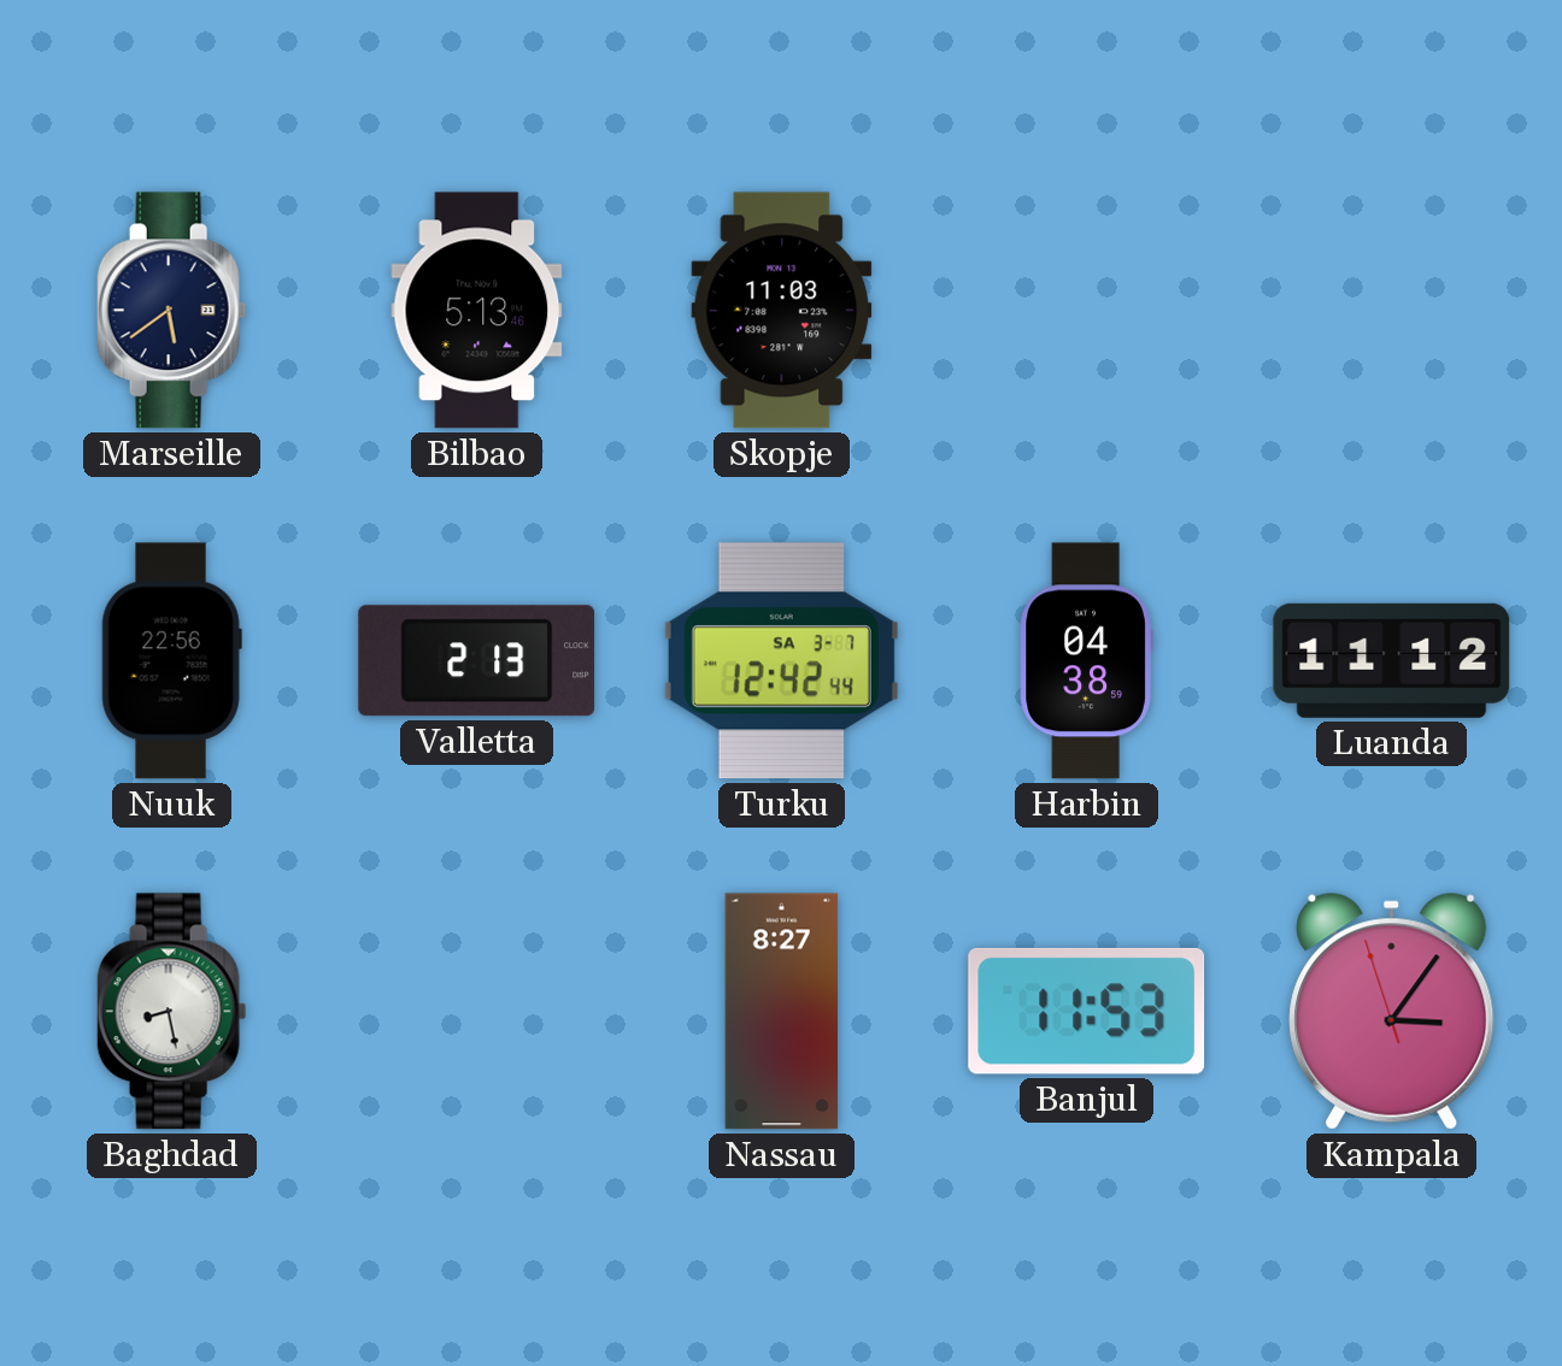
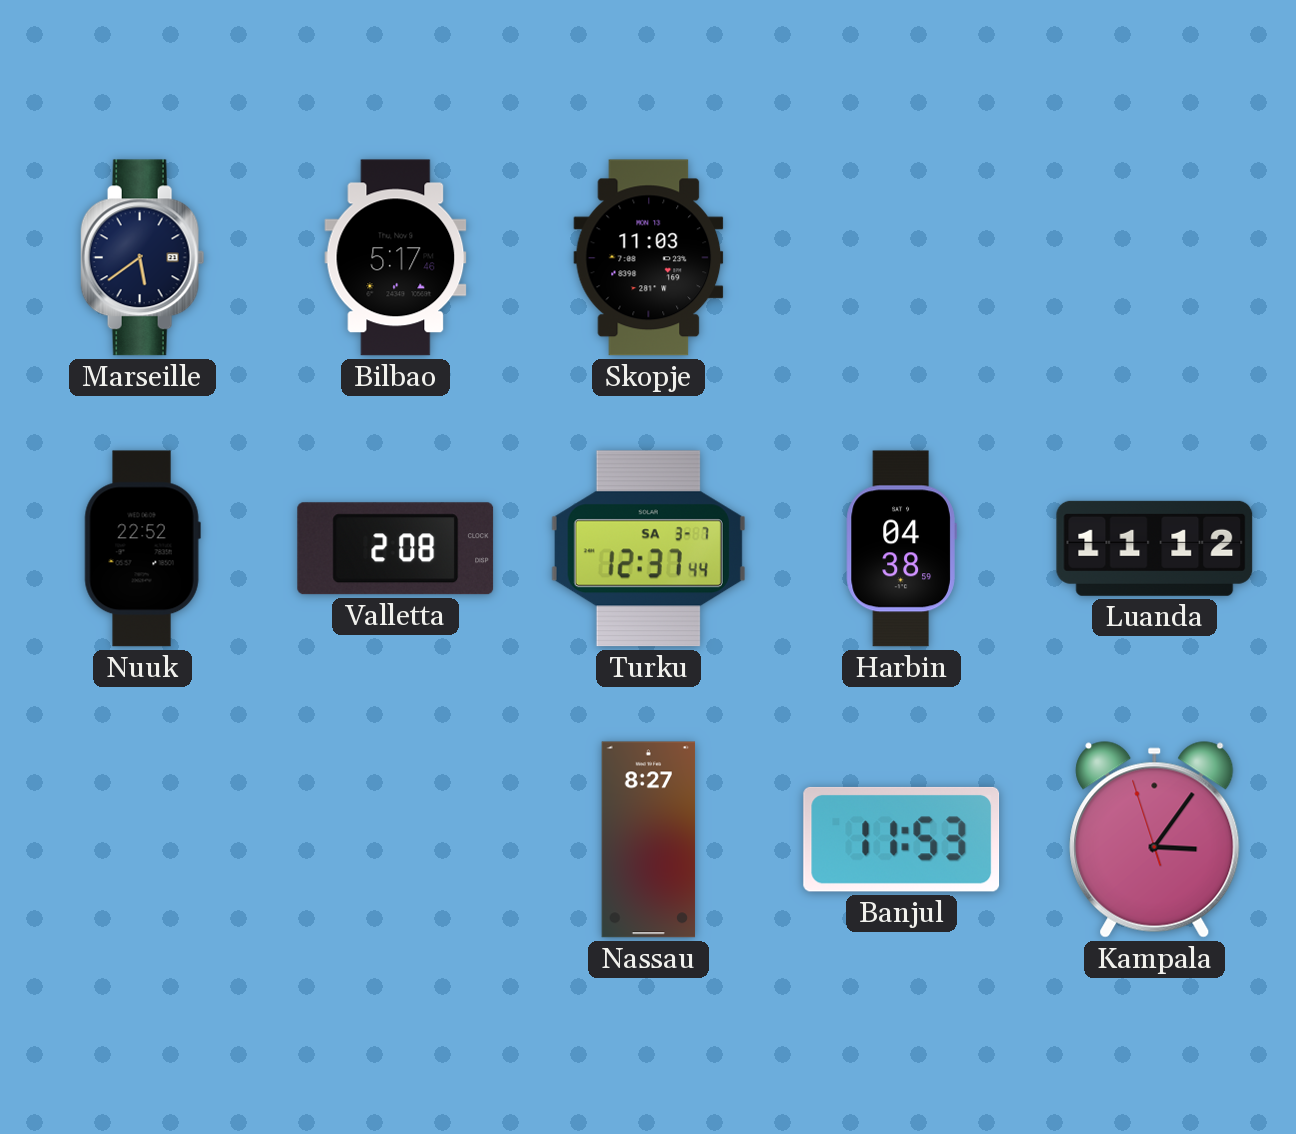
Bilbao: 5:13 -> 5:17
Nuuk: 22:56 -> 22:52
Valletta: 2:13 -> 2:08
Turku: 12:42 -> 12:37
Baghdad: 8:28 -> none
